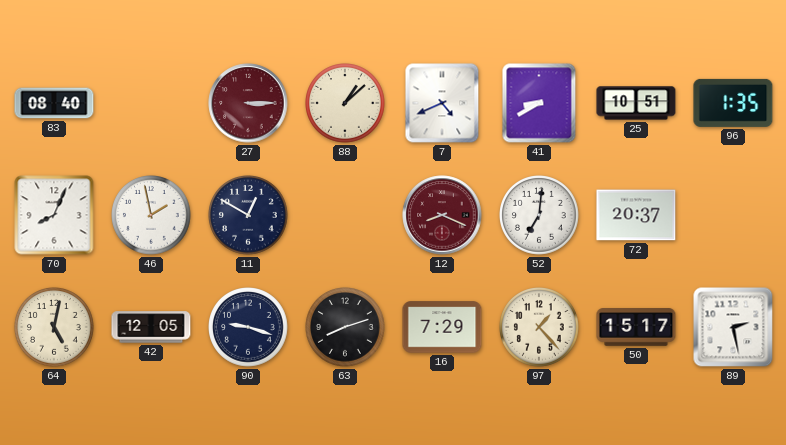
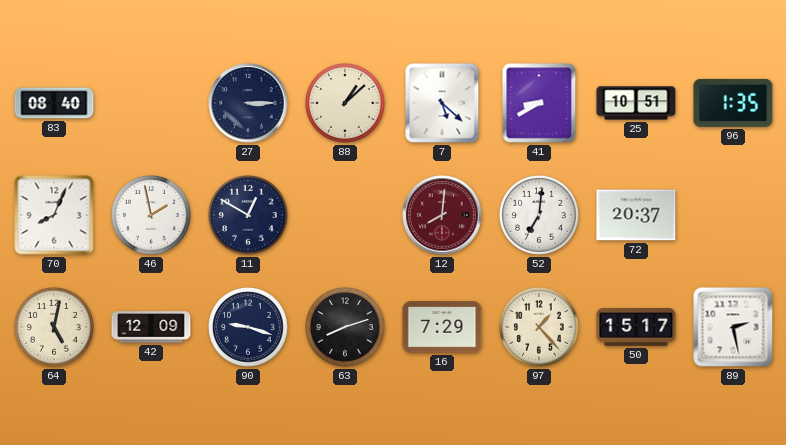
27 dial: burgundy -> navy
7: 4:41 -> 5:22
12: 8:19 -> 8:01
42: 12:05 -> 12:09
